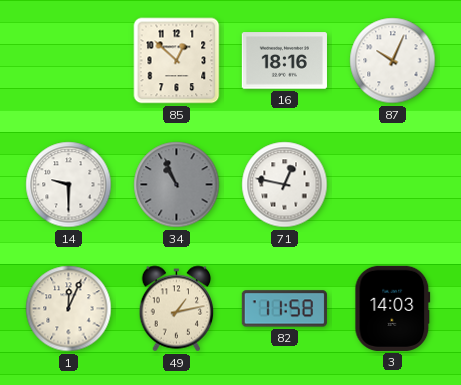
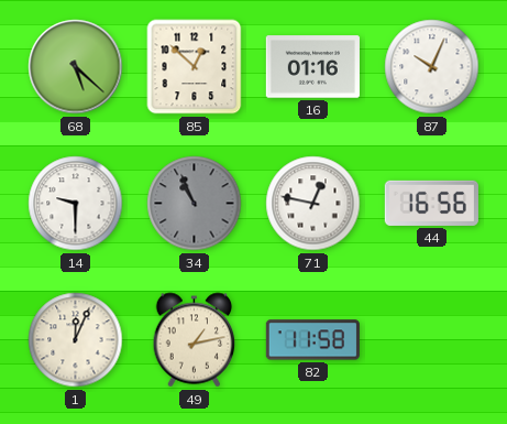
68: none -> 5:22
16: 18:16 -> 01:16
44: none -> 16:56
3: 14:03 -> none
